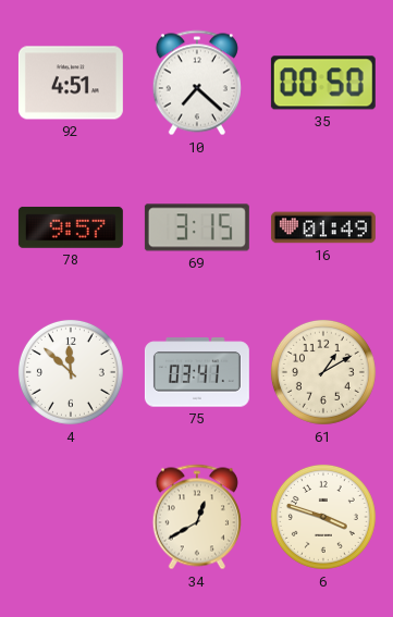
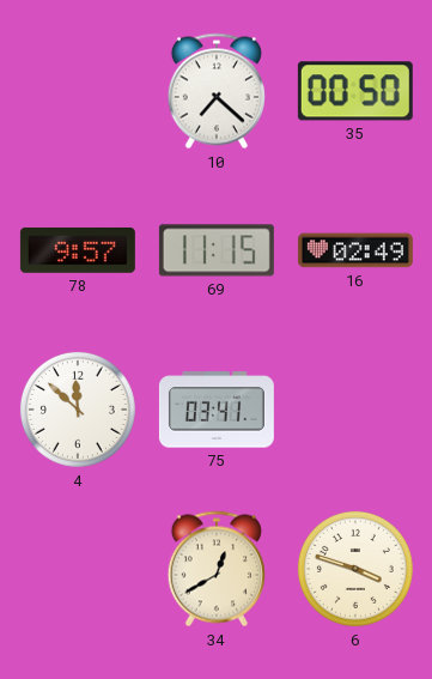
92: 4:51 -> none
69: 3:15 -> 11:15
16: 01:49 -> 02:49
61: 1:10 -> none
